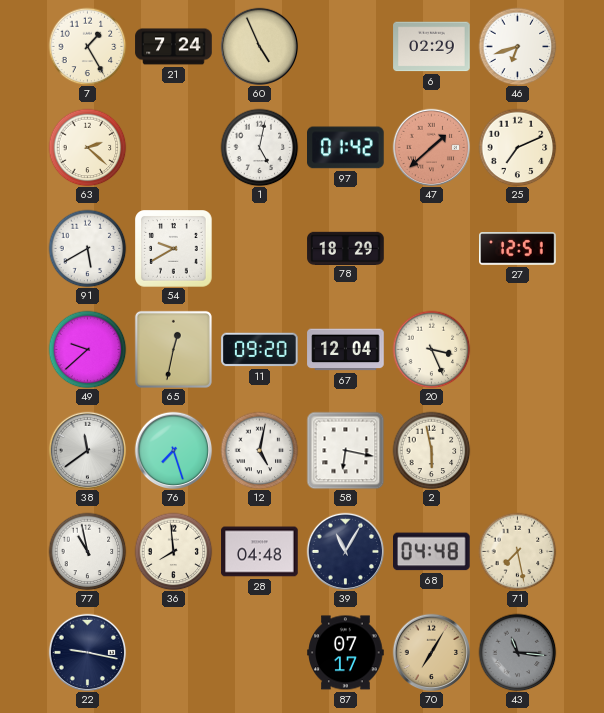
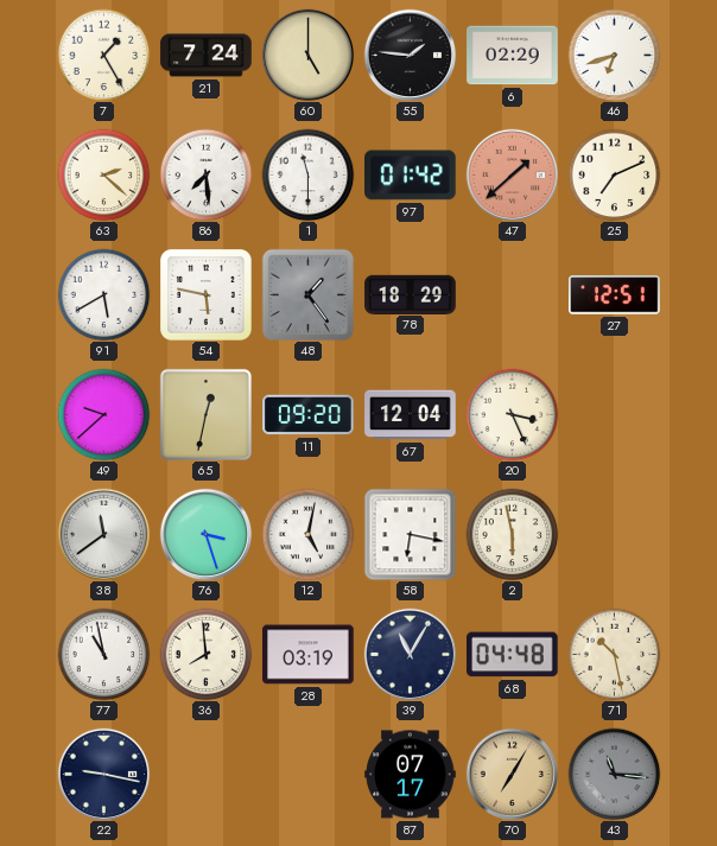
60: 4:56 -> 5:00
55: none -> 1:46
86: none -> 7:29
1: 5:02 -> 11:30
54: 9:40 -> 5:47
48: none -> 1:24
76: 7:27 -> 3:27
28: 04:48 -> 03:19
71: 7:28 -> 10:28
